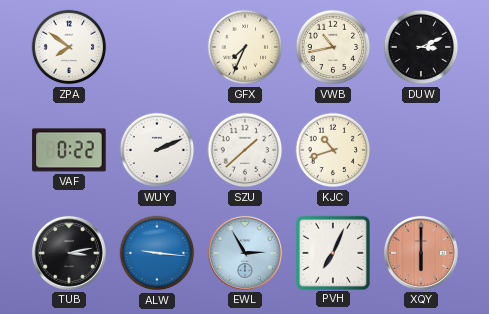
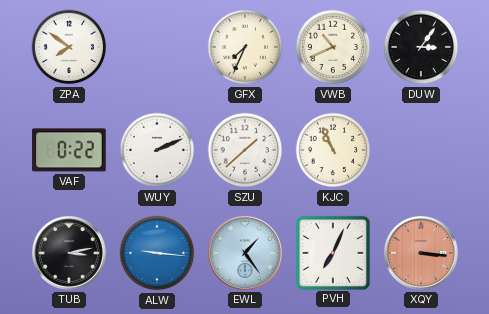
VWB: 10:43 -> 10:41
DUW: 3:11 -> 3:06
KJC: 10:42 -> 10:56
EWL: 2:55 -> 1:24
XQY: 6:00 -> 3:16
